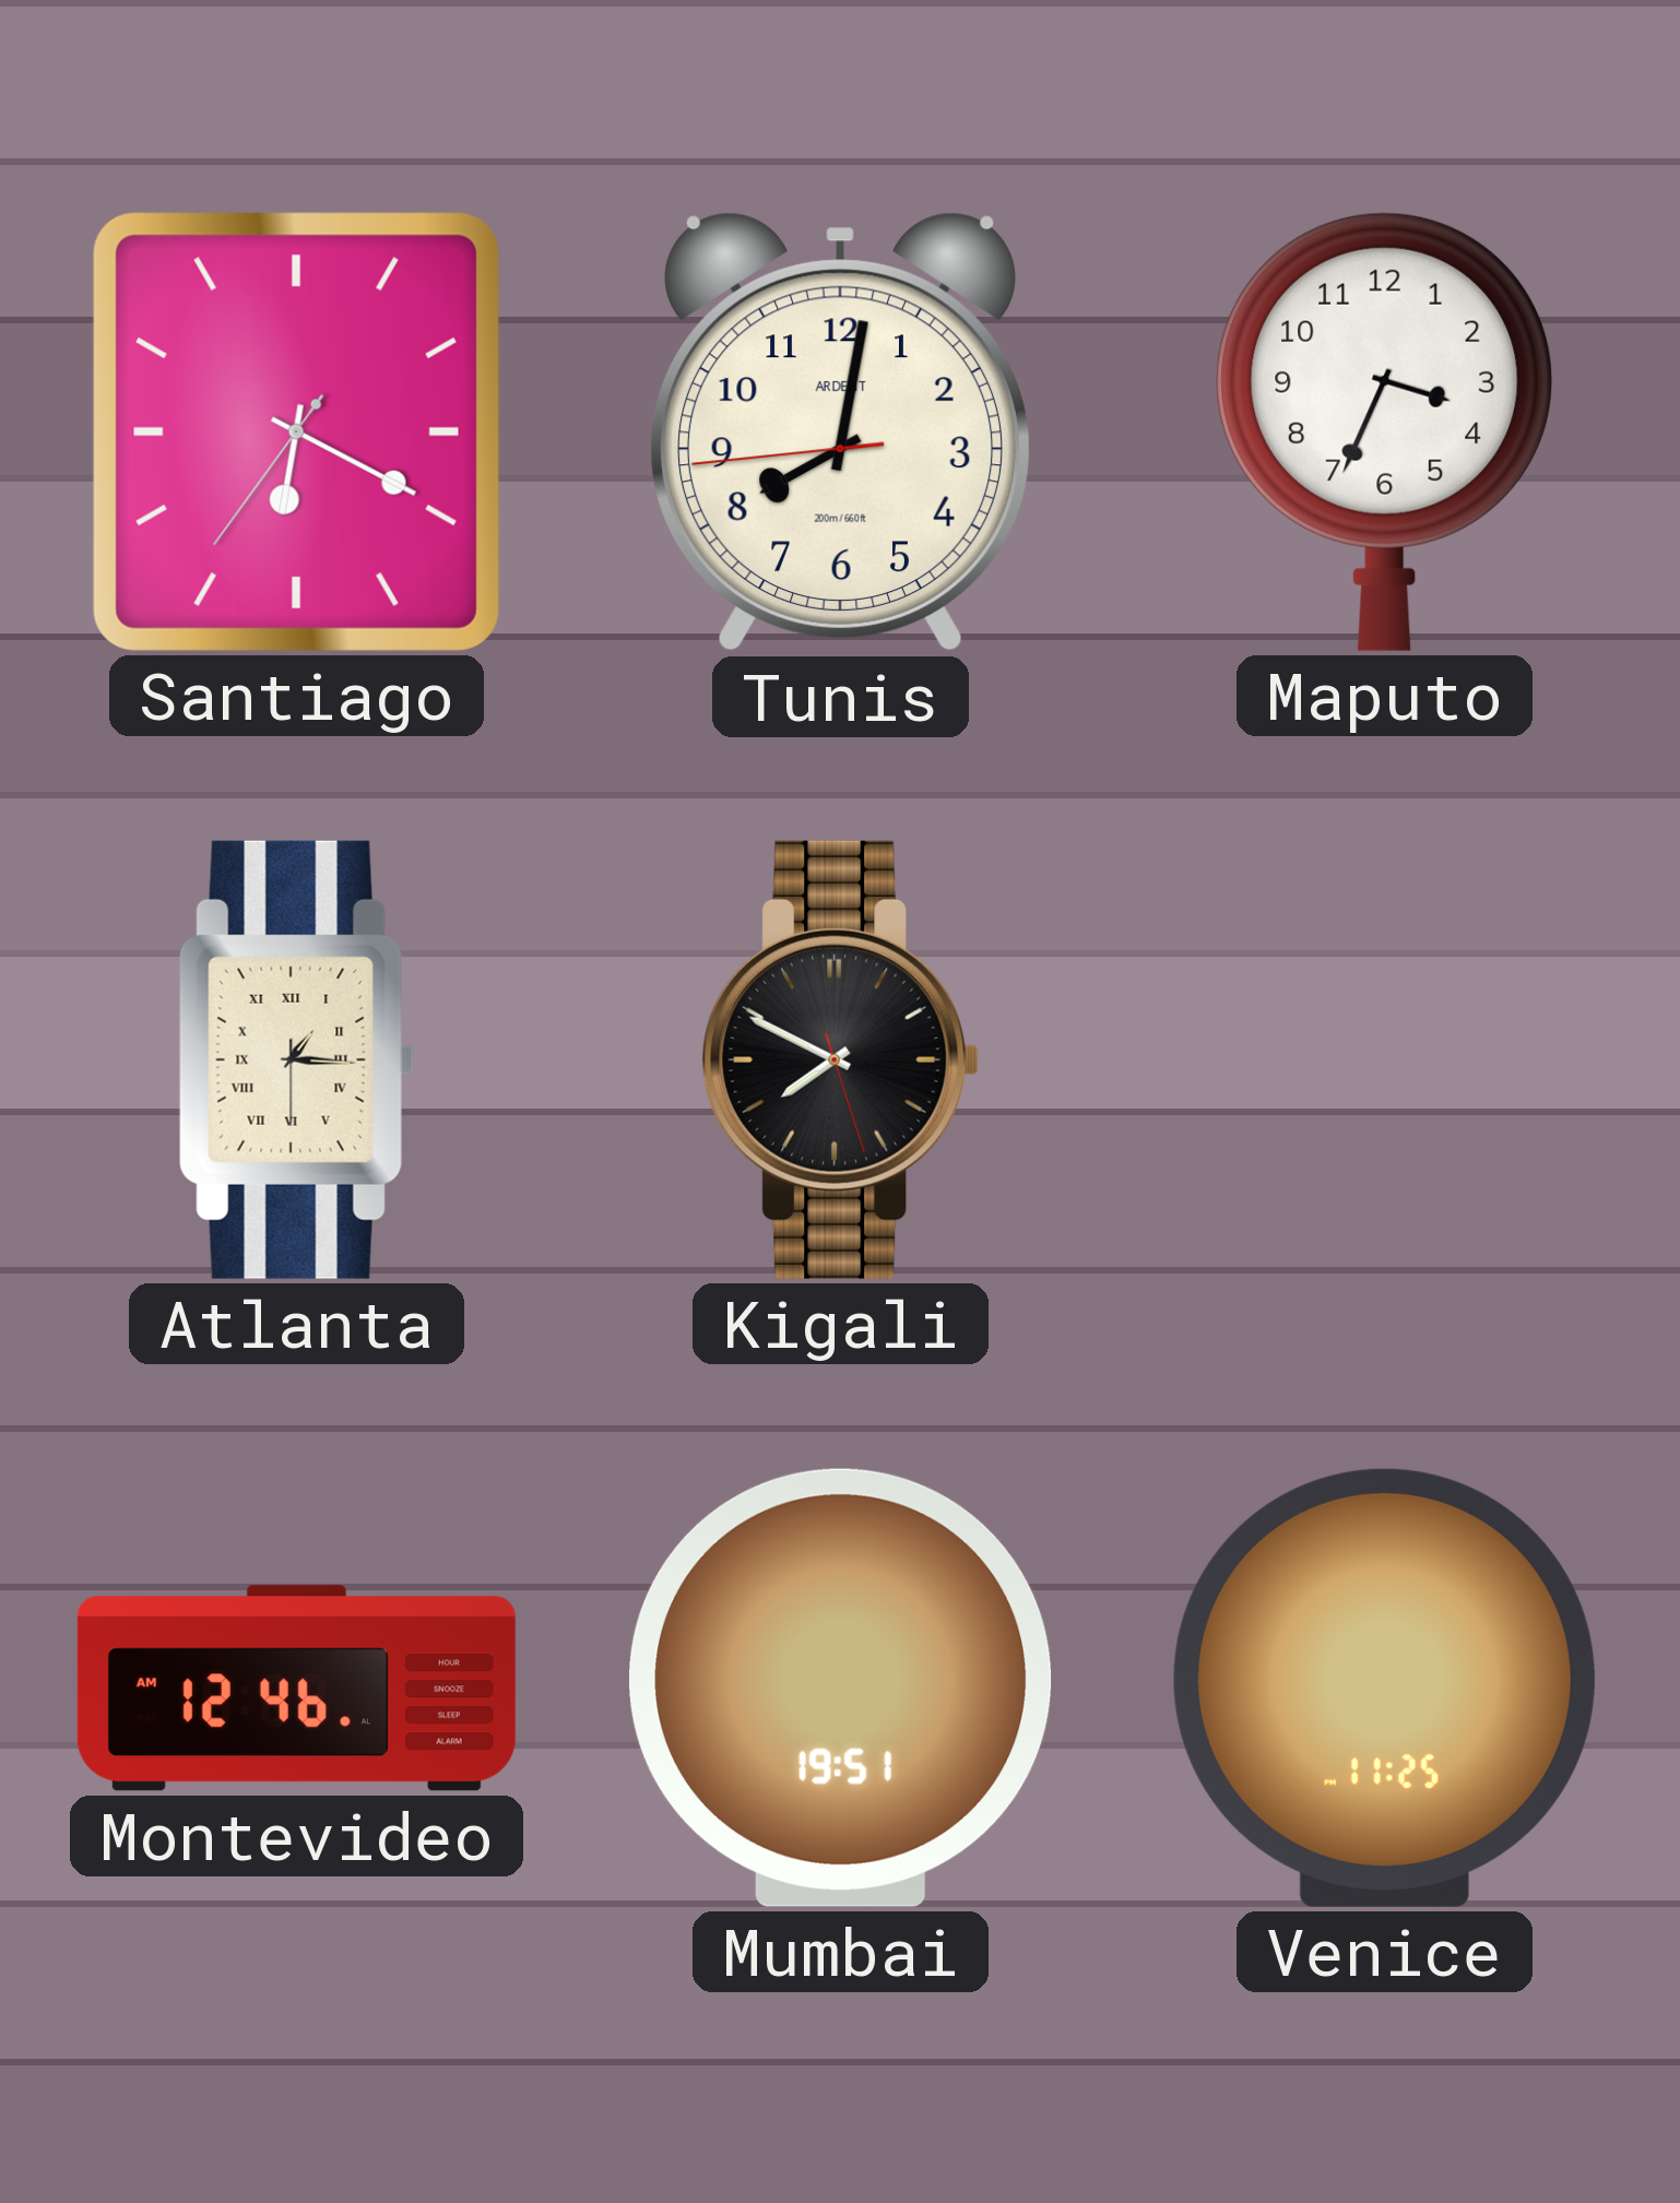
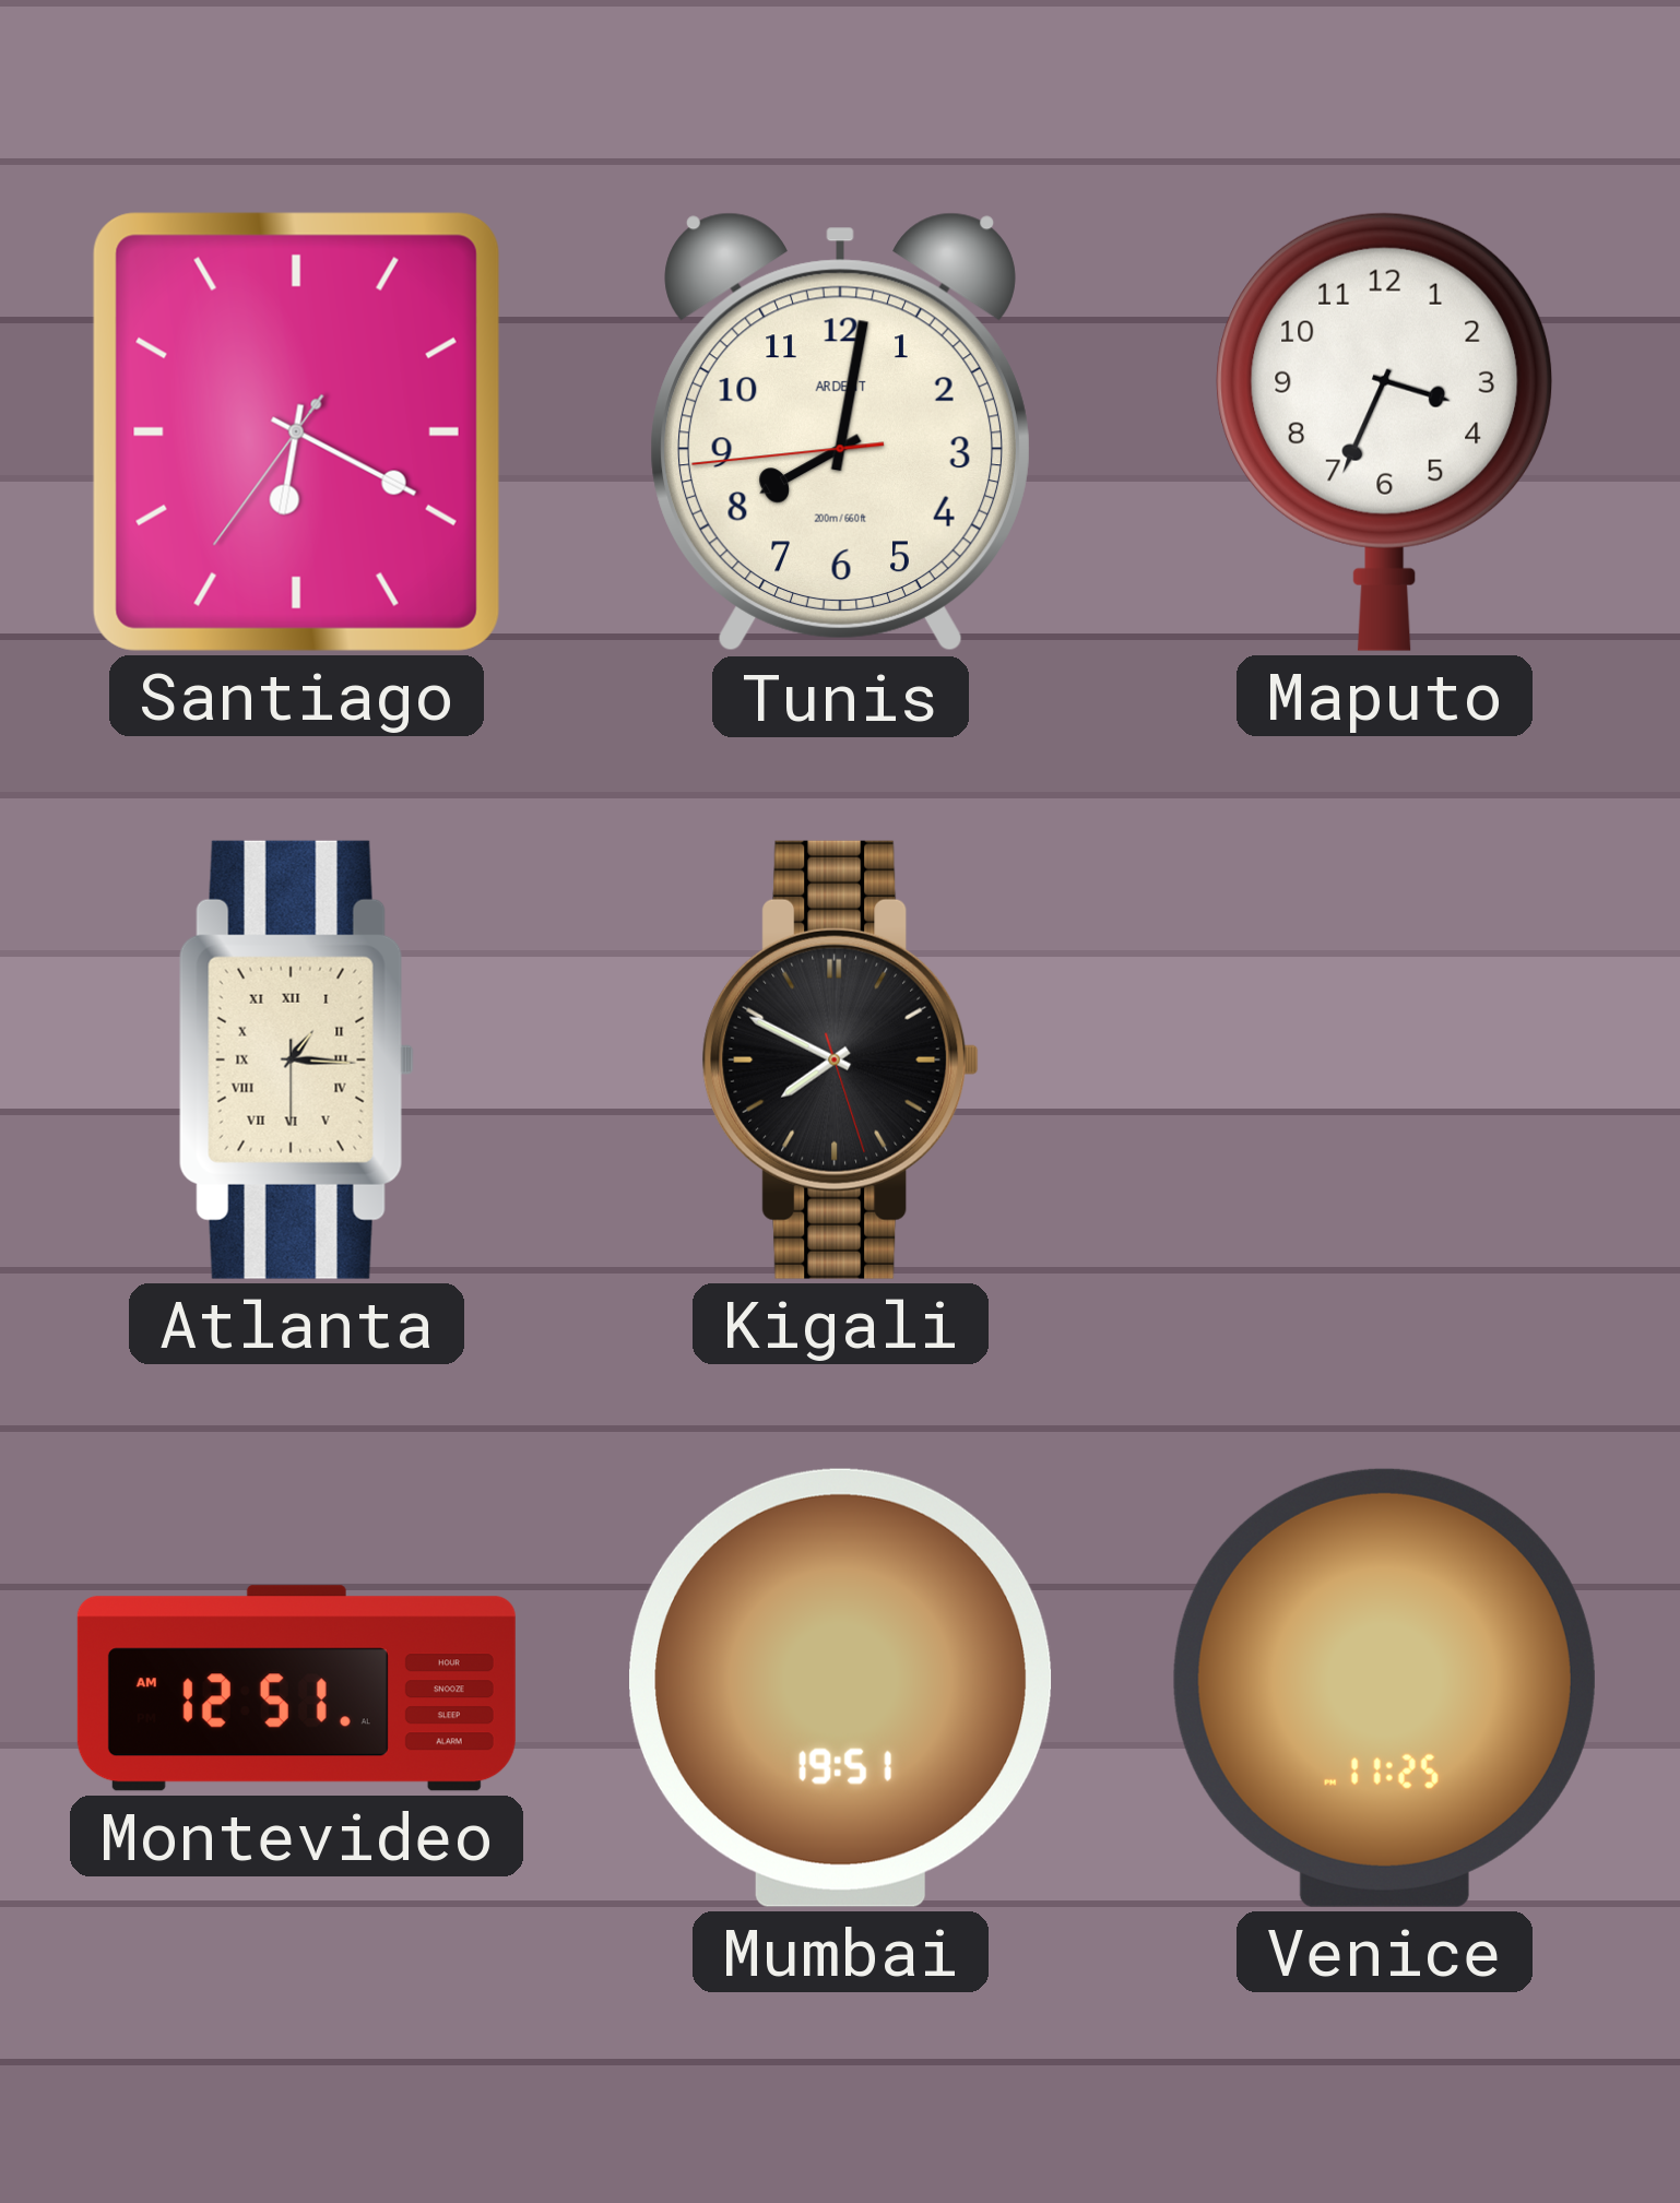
Montevideo: 12:46 -> 12:51
